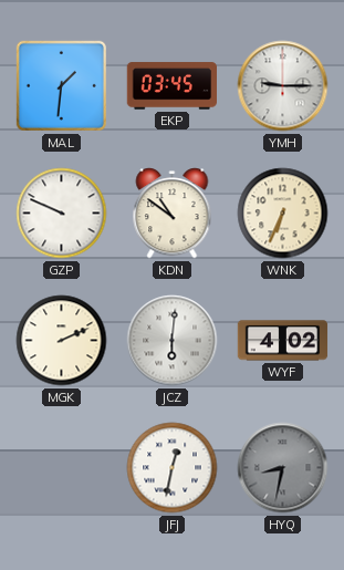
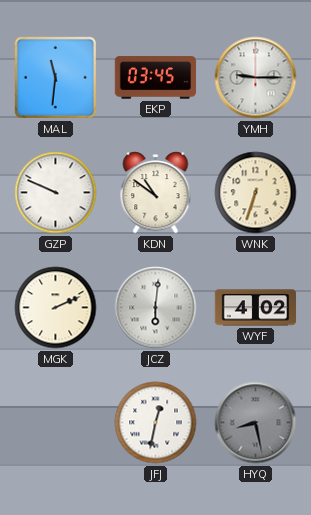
MAL: 1:31 -> 11:31
WNK: 6:34 -> 6:33
HYQ: 8:32 -> 8:28
